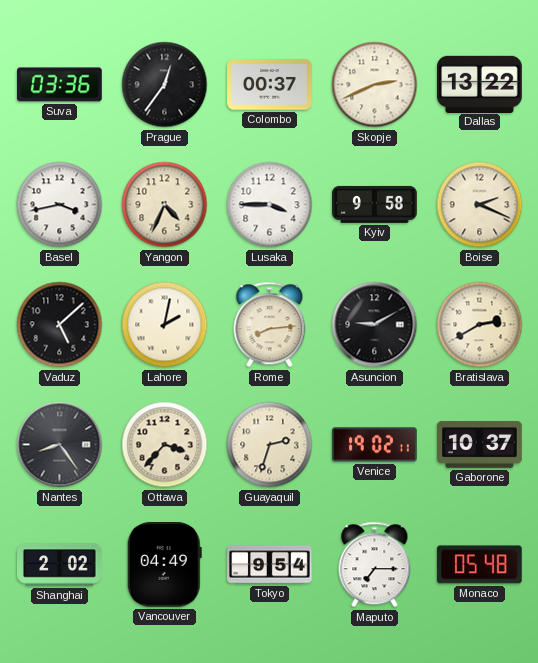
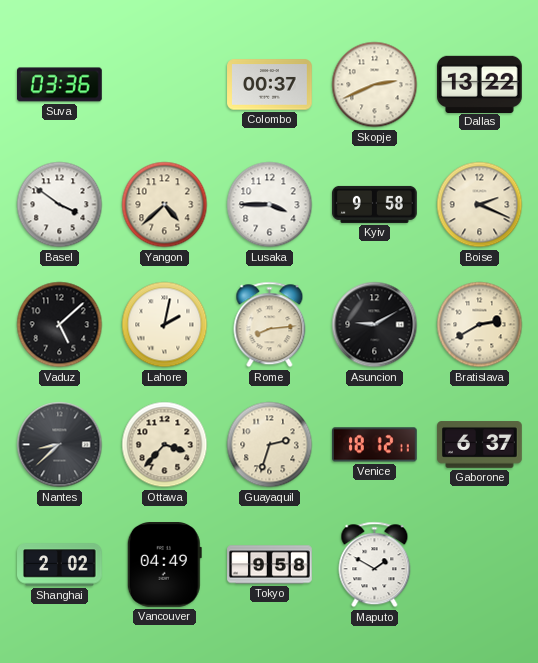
Prague: 12:36 -> none
Basel: 3:43 -> 3:51
Yangon: 4:34 -> 4:38
Nantes: 8:24 -> 8:38
Venice: 19:02 -> 18:12
Gaborone: 10:37 -> 6:37
Tokyo: 9:54 -> 9:58
Maputo: 7:15 -> 1:50
Monaco: 05:48 -> none
